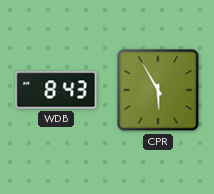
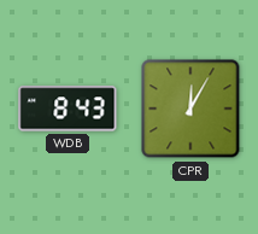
CPR: 5:55 -> 12:05
